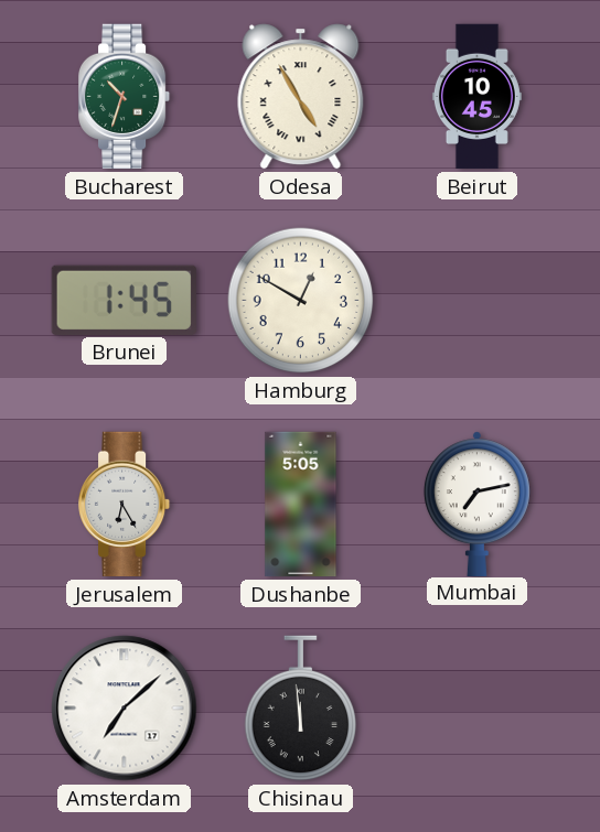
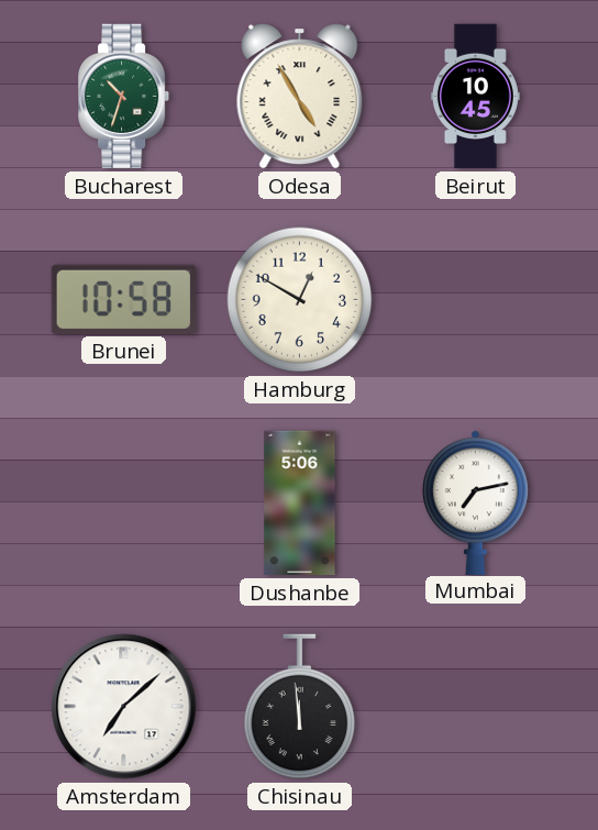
Brunei: 1:45 -> 10:58
Jerusalem: 6:25 -> none
Dushanbe: 5:05 -> 5:06
